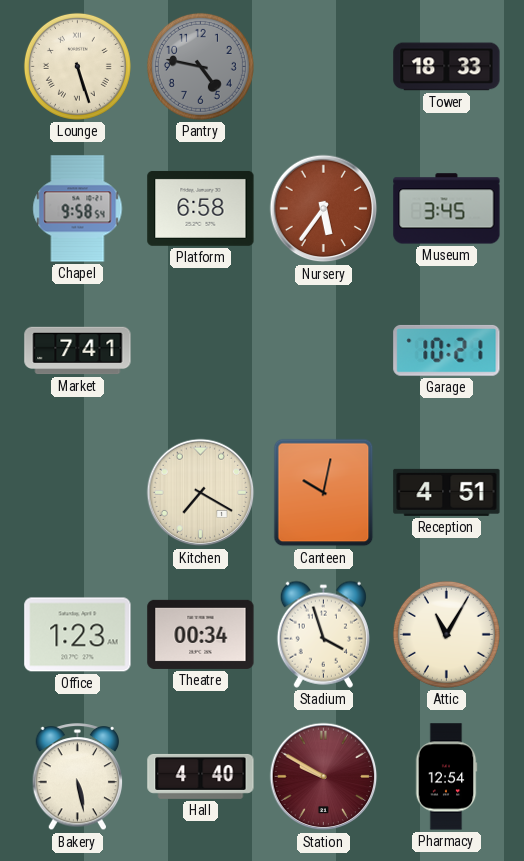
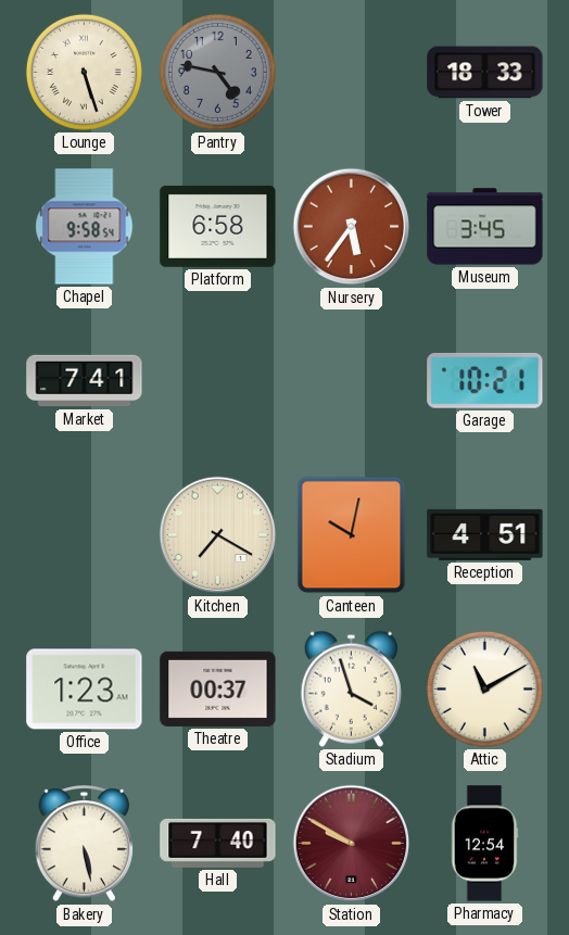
Theatre: 00:34 -> 00:37
Attic: 11:05 -> 11:10
Hall: 4:40 -> 7:40
